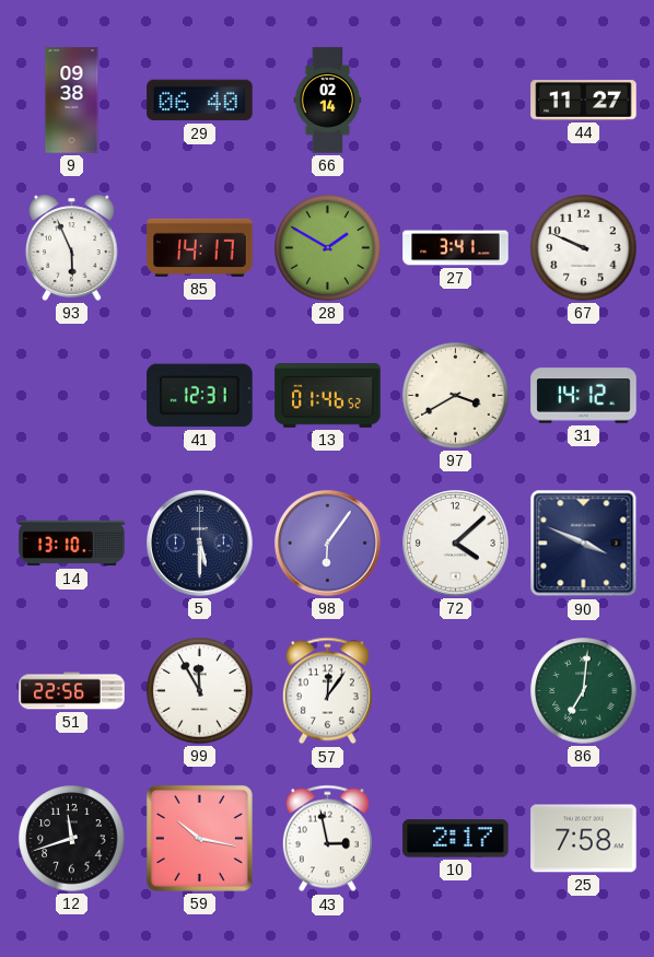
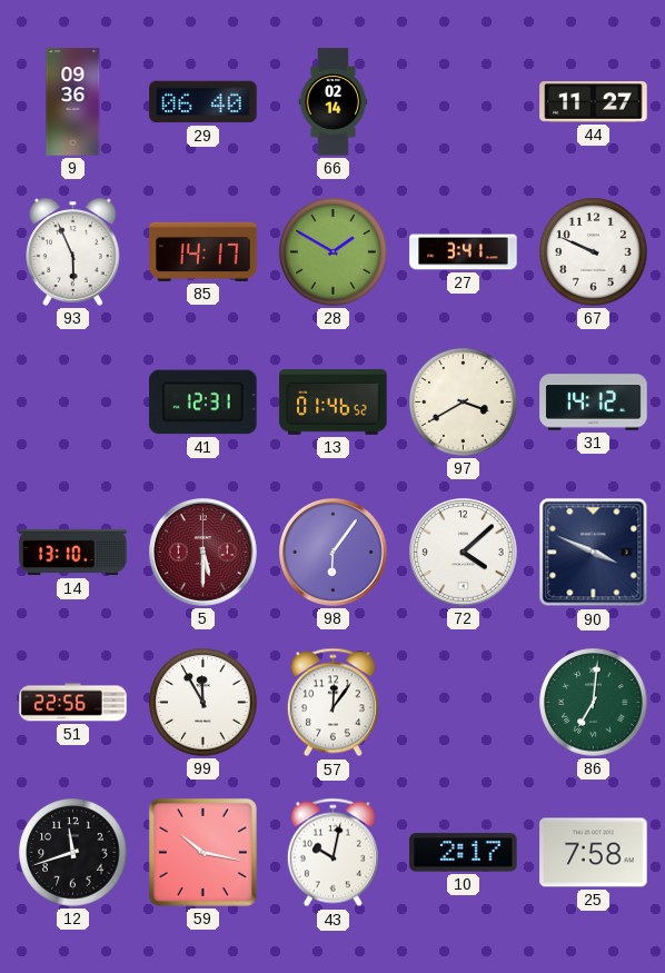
9: 09:38 -> 09:36
5 dial: navy -> burgundy
43: 2:58 -> 10:02
